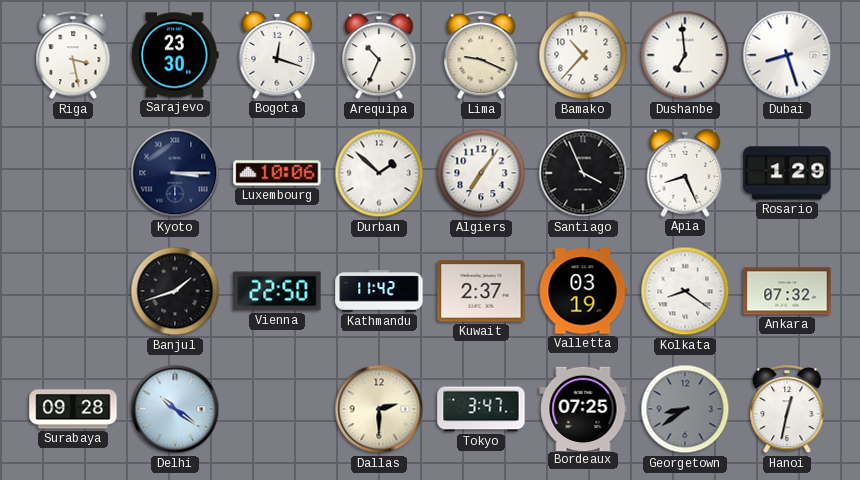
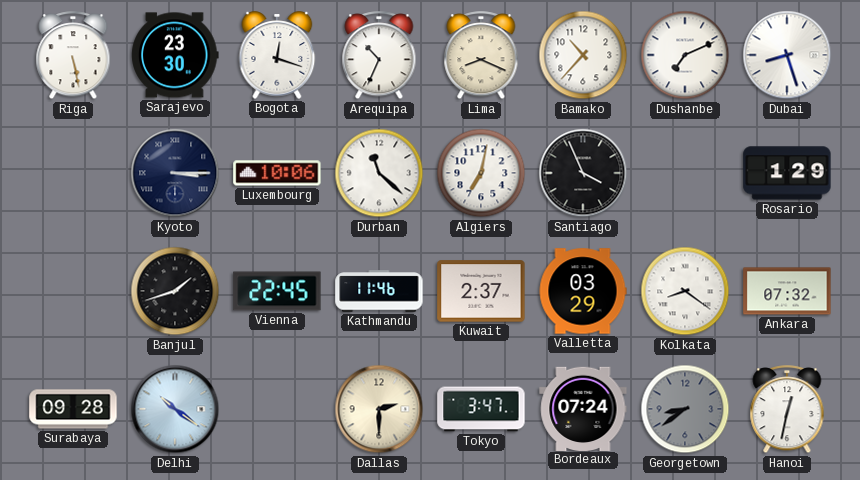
Riga: 3:28 -> 5:28
Lima: 9:19 -> 8:19
Dushanbe: 6:59 -> 7:11
Durban: 1:52 -> 11:22
Algiers: 7:06 -> 7:02
Apia: 8:26 -> none
Vienna: 22:50 -> 22:45
Kathmandu: 11:42 -> 11:46
Valletta: 03:19 -> 03:29
Bordeaux: 07:25 -> 07:24
